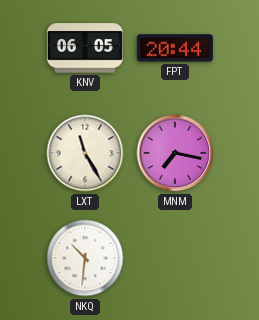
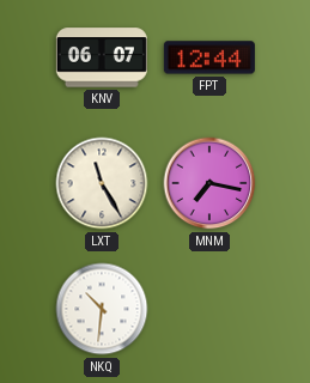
KNV: 06:05 -> 06:07
FPT: 20:44 -> 12:44
